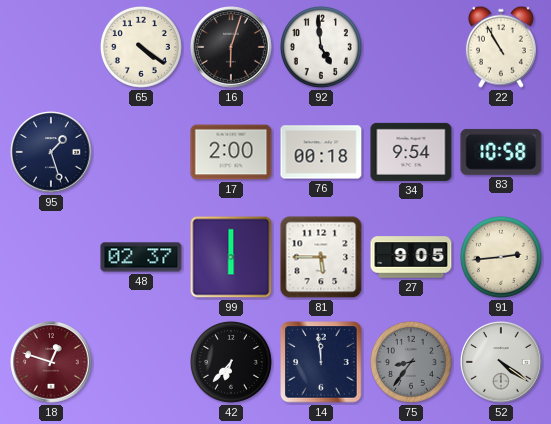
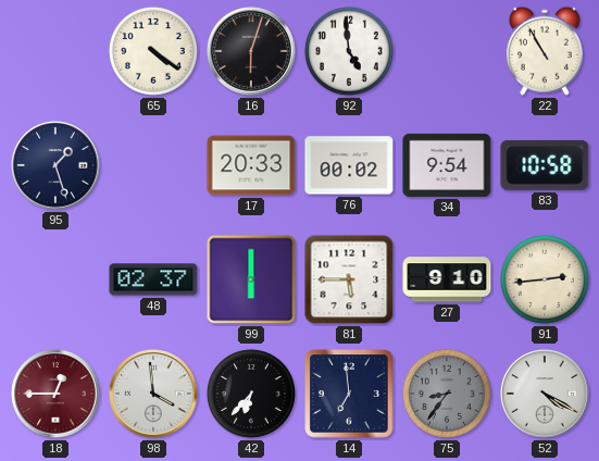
17: 2:00 -> 20:33
76: 00:18 -> 00:02
27: 9:05 -> 9:10
18: 12:48 -> 12:45
98: none -> 3:59
14: 11:59 -> 6:59
52: 4:21 -> 4:20
